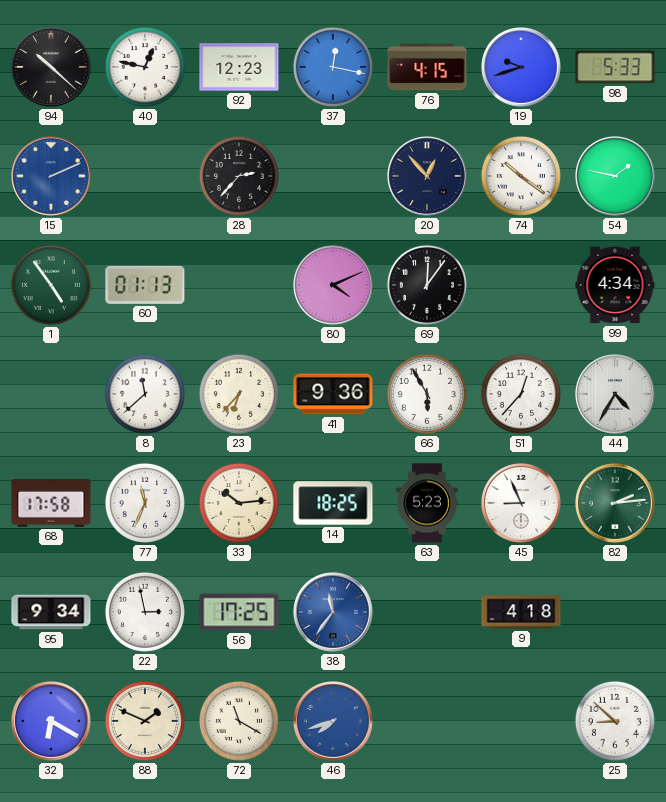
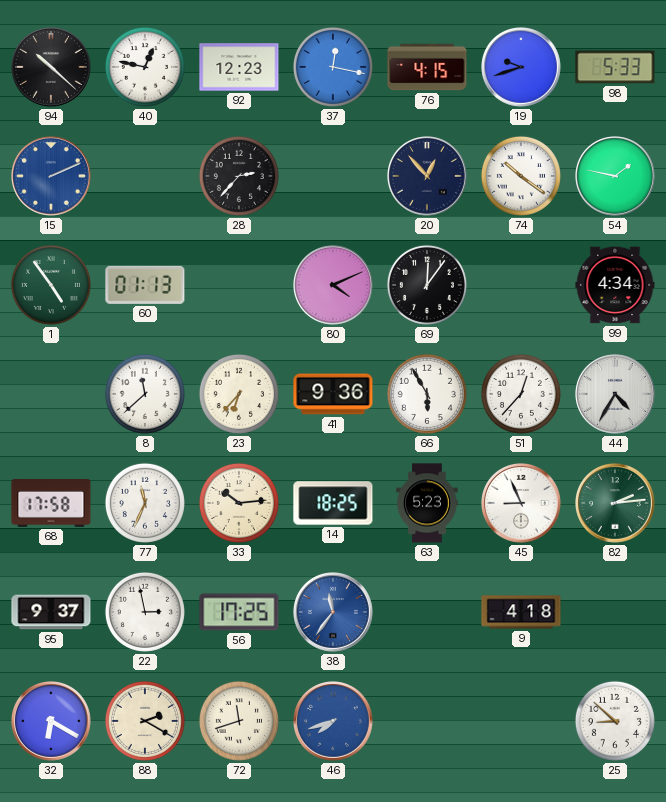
95: 9:34 -> 9:37
88: 1:49 -> 2:20
72: 11:20 -> 11:42
